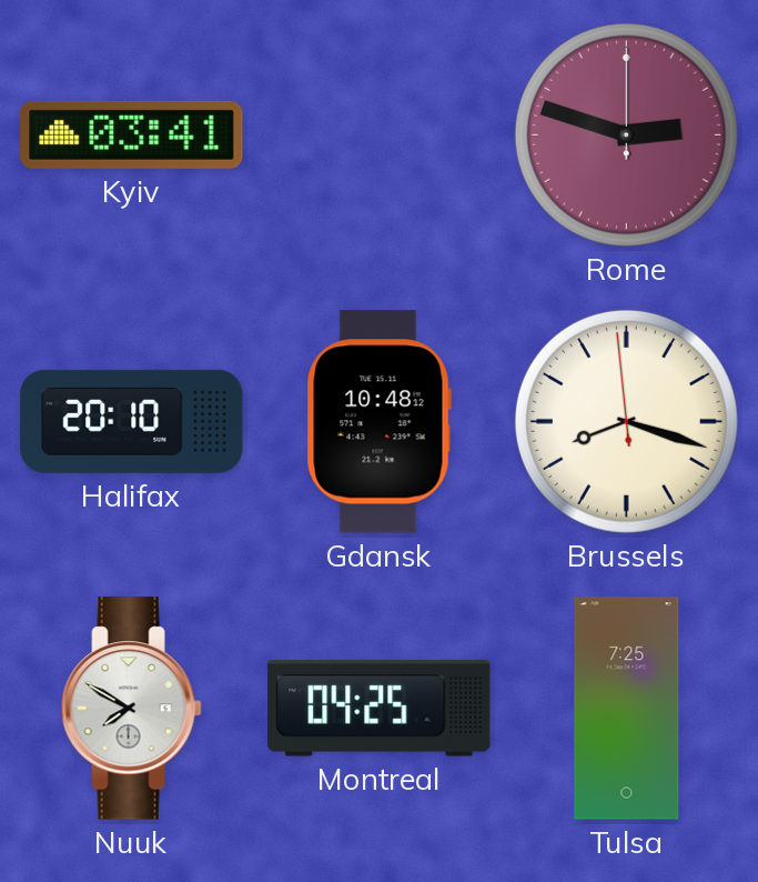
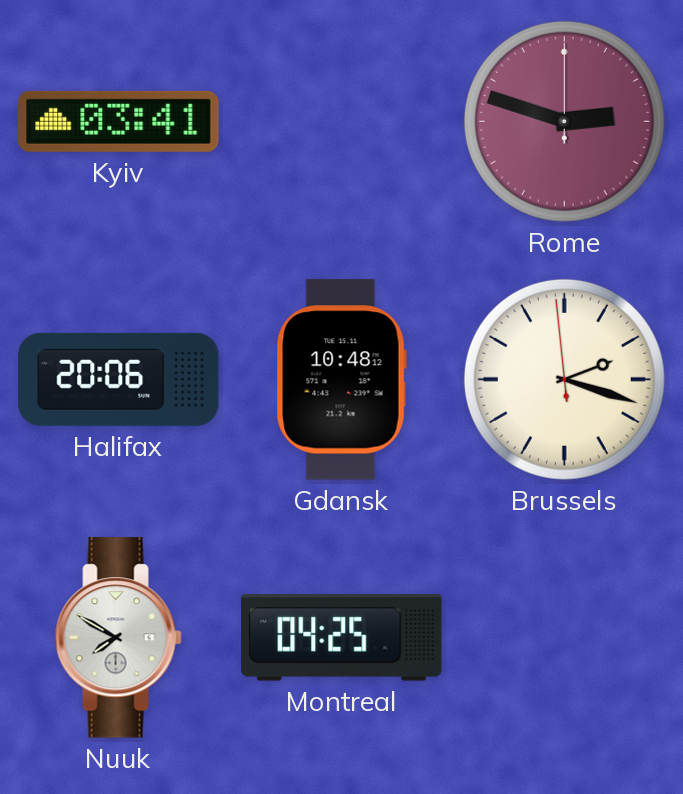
Halifax: 20:10 -> 20:06
Brussels: 8:17 -> 2:17
Tulsa: 7:25 -> none
